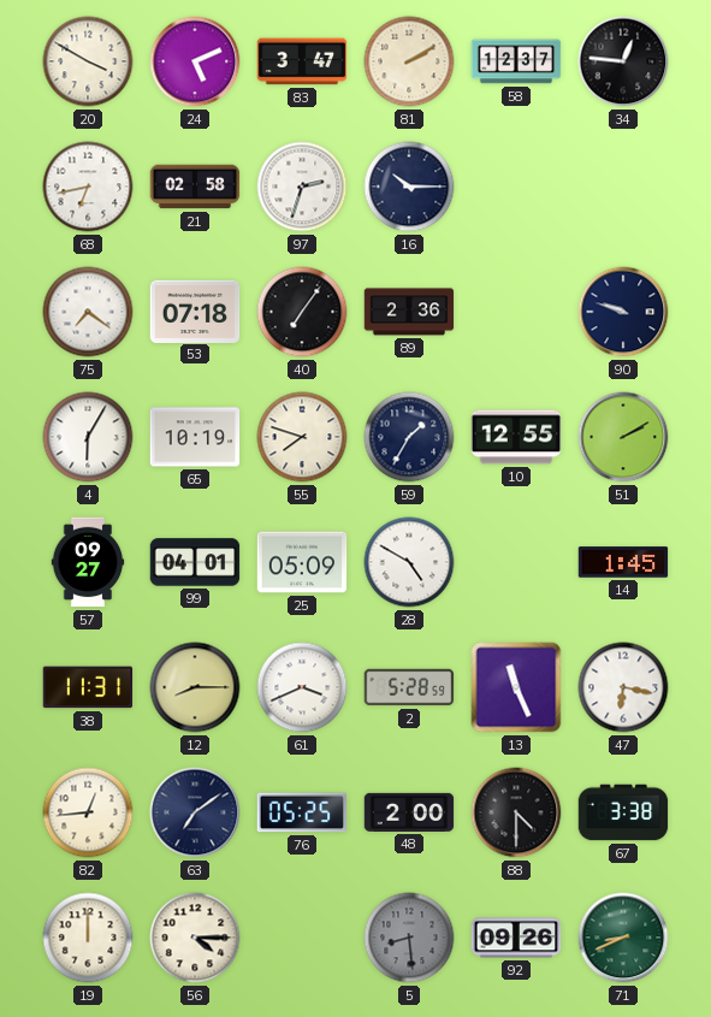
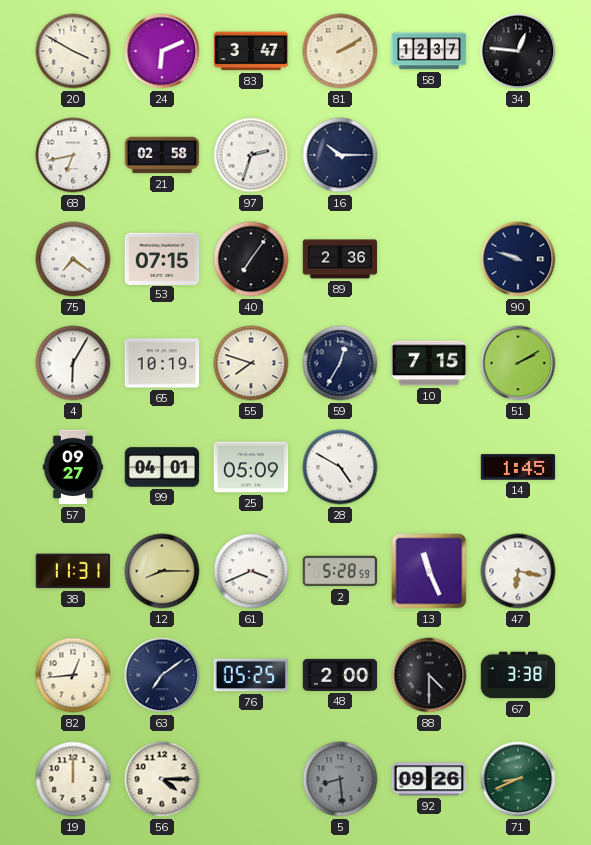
24: 5:11 -> 6:11
53: 07:18 -> 07:15
59: 1:35 -> 12:35
10: 12:55 -> 7:15
